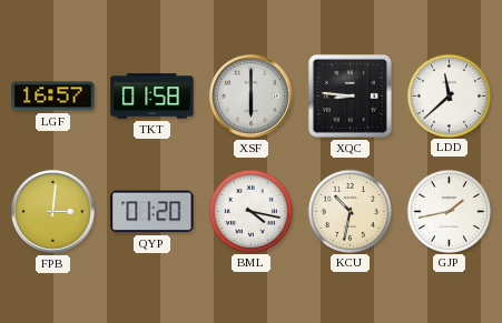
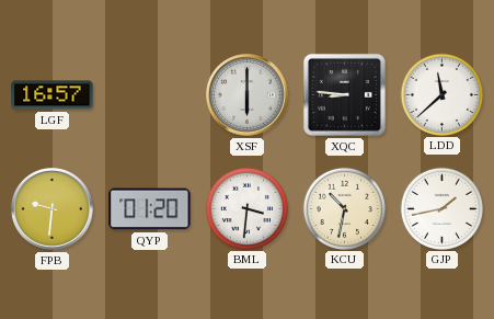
TKT: 01:58 -> none
FPB: 3:01 -> 9:31
BML: 4:17 -> 3:31
